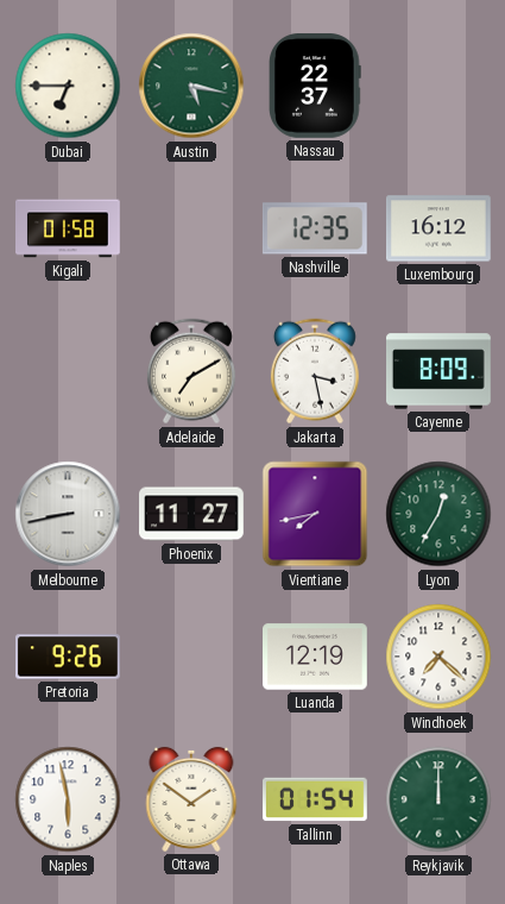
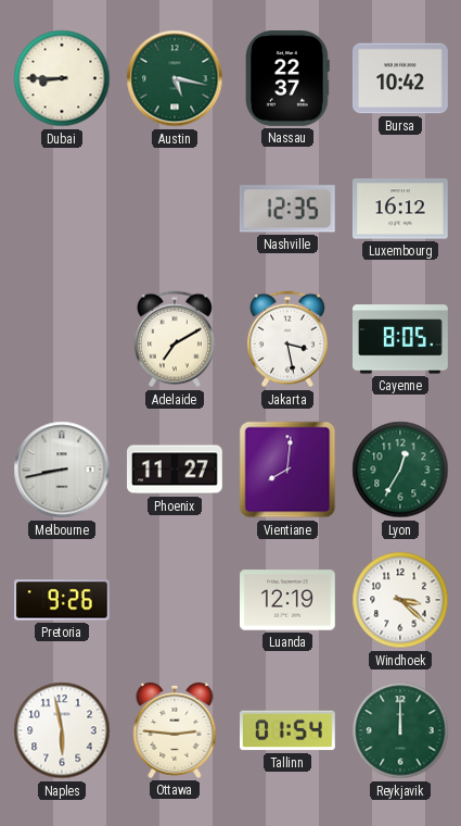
Dubai: 6:45 -> 8:45
Bursa: none -> 10:42
Kigali: 01:58 -> none
Cayenne: 8:09 -> 8:05
Vientiane: 7:43 -> 8:01
Windhoek: 7:22 -> 3:22
Ottawa: 1:51 -> 2:46
